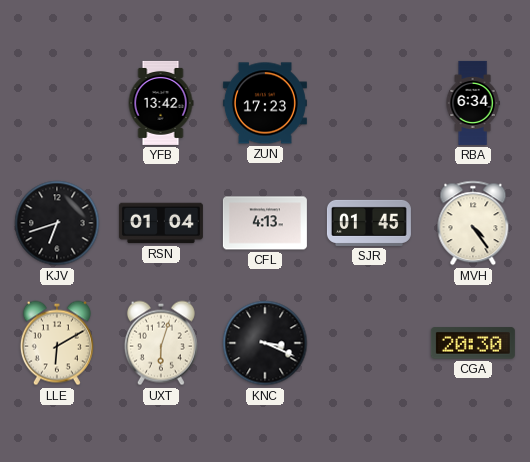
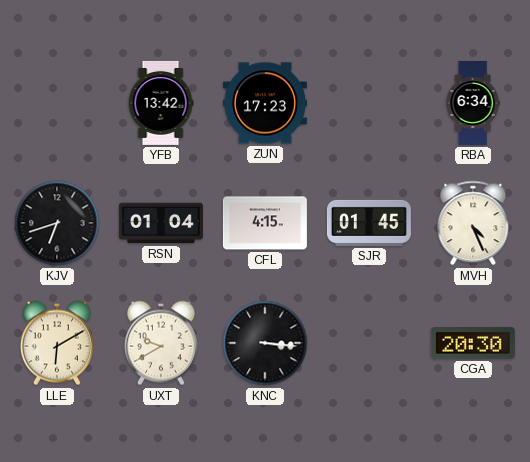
CFL: 4:13 -> 4:15
MVH: 4:24 -> 4:26
UXT: 6:03 -> 9:40
KNC: 3:19 -> 3:16
